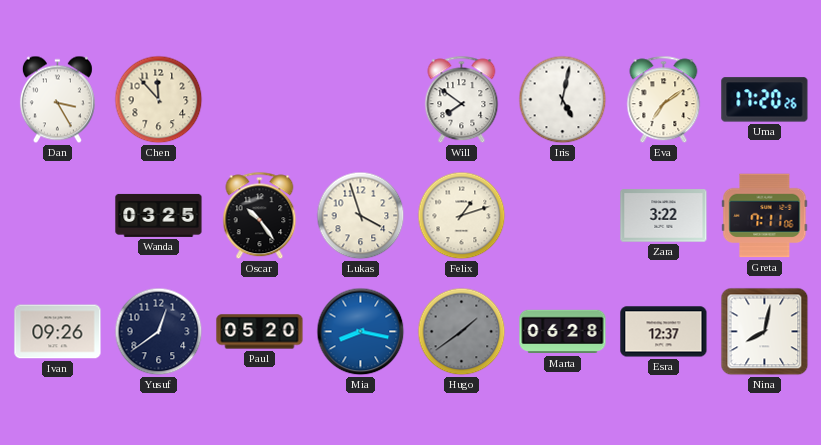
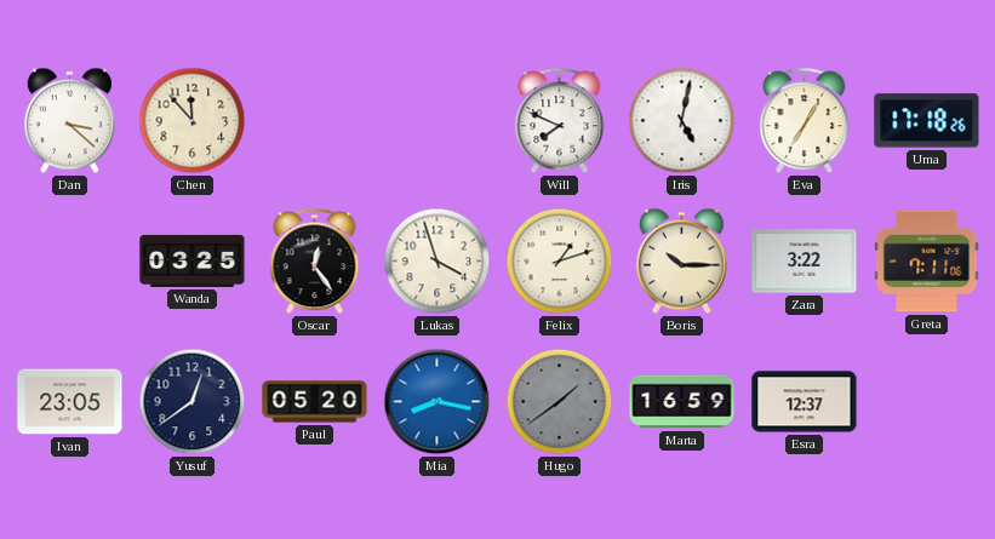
Dan: 3:25 -> 3:22
Will: 7:51 -> 7:49
Eva: 7:09 -> 7:05
Uma: 17:20 -> 17:18
Oscar: 10:24 -> 12:24
Boris: none -> 10:15
Ivan: 09:26 -> 23:05
Marta: 06:28 -> 16:59
Nina: 8:02 -> none
